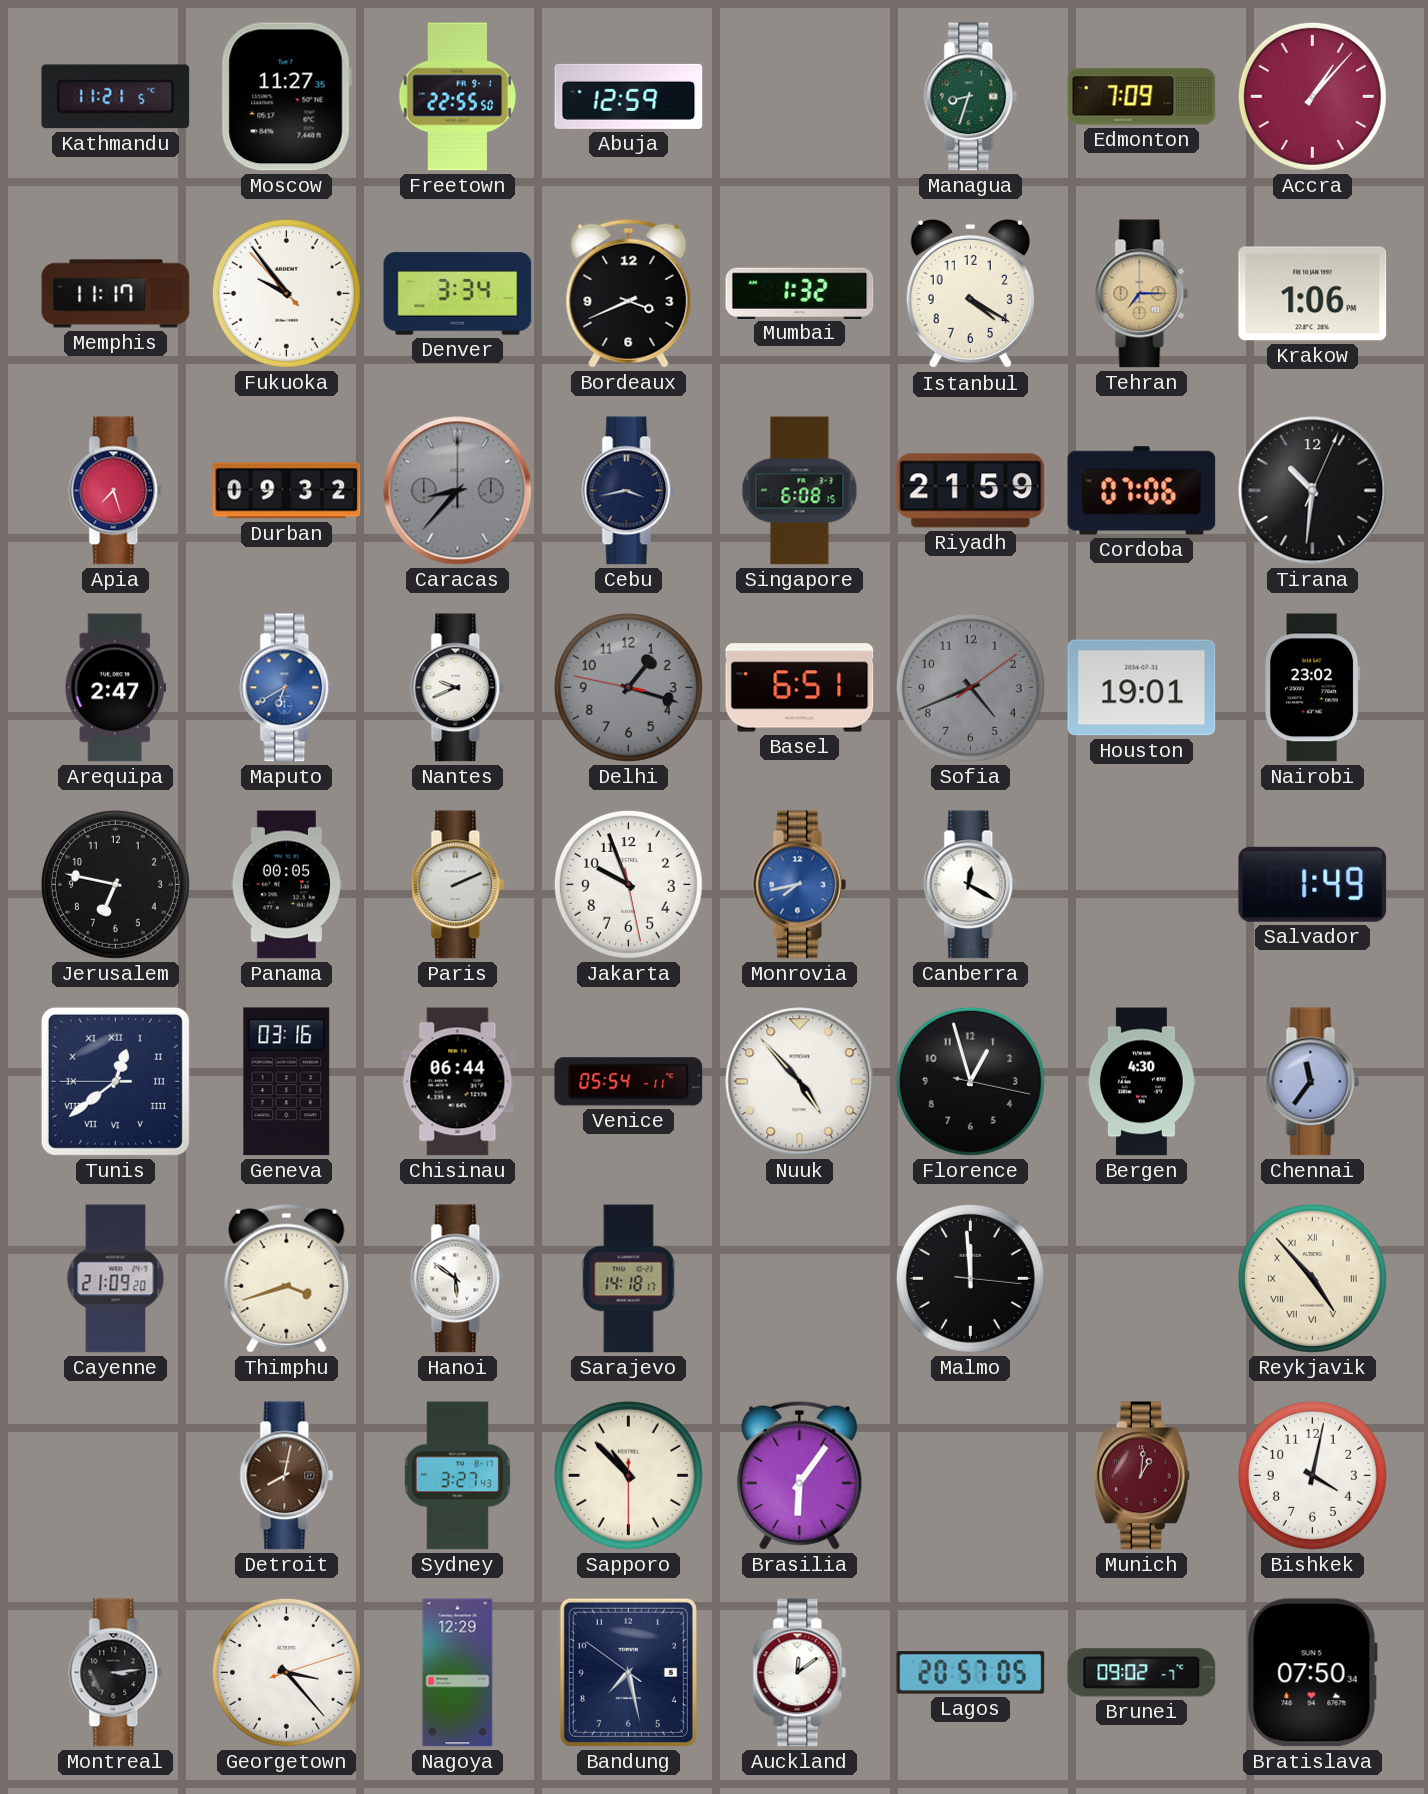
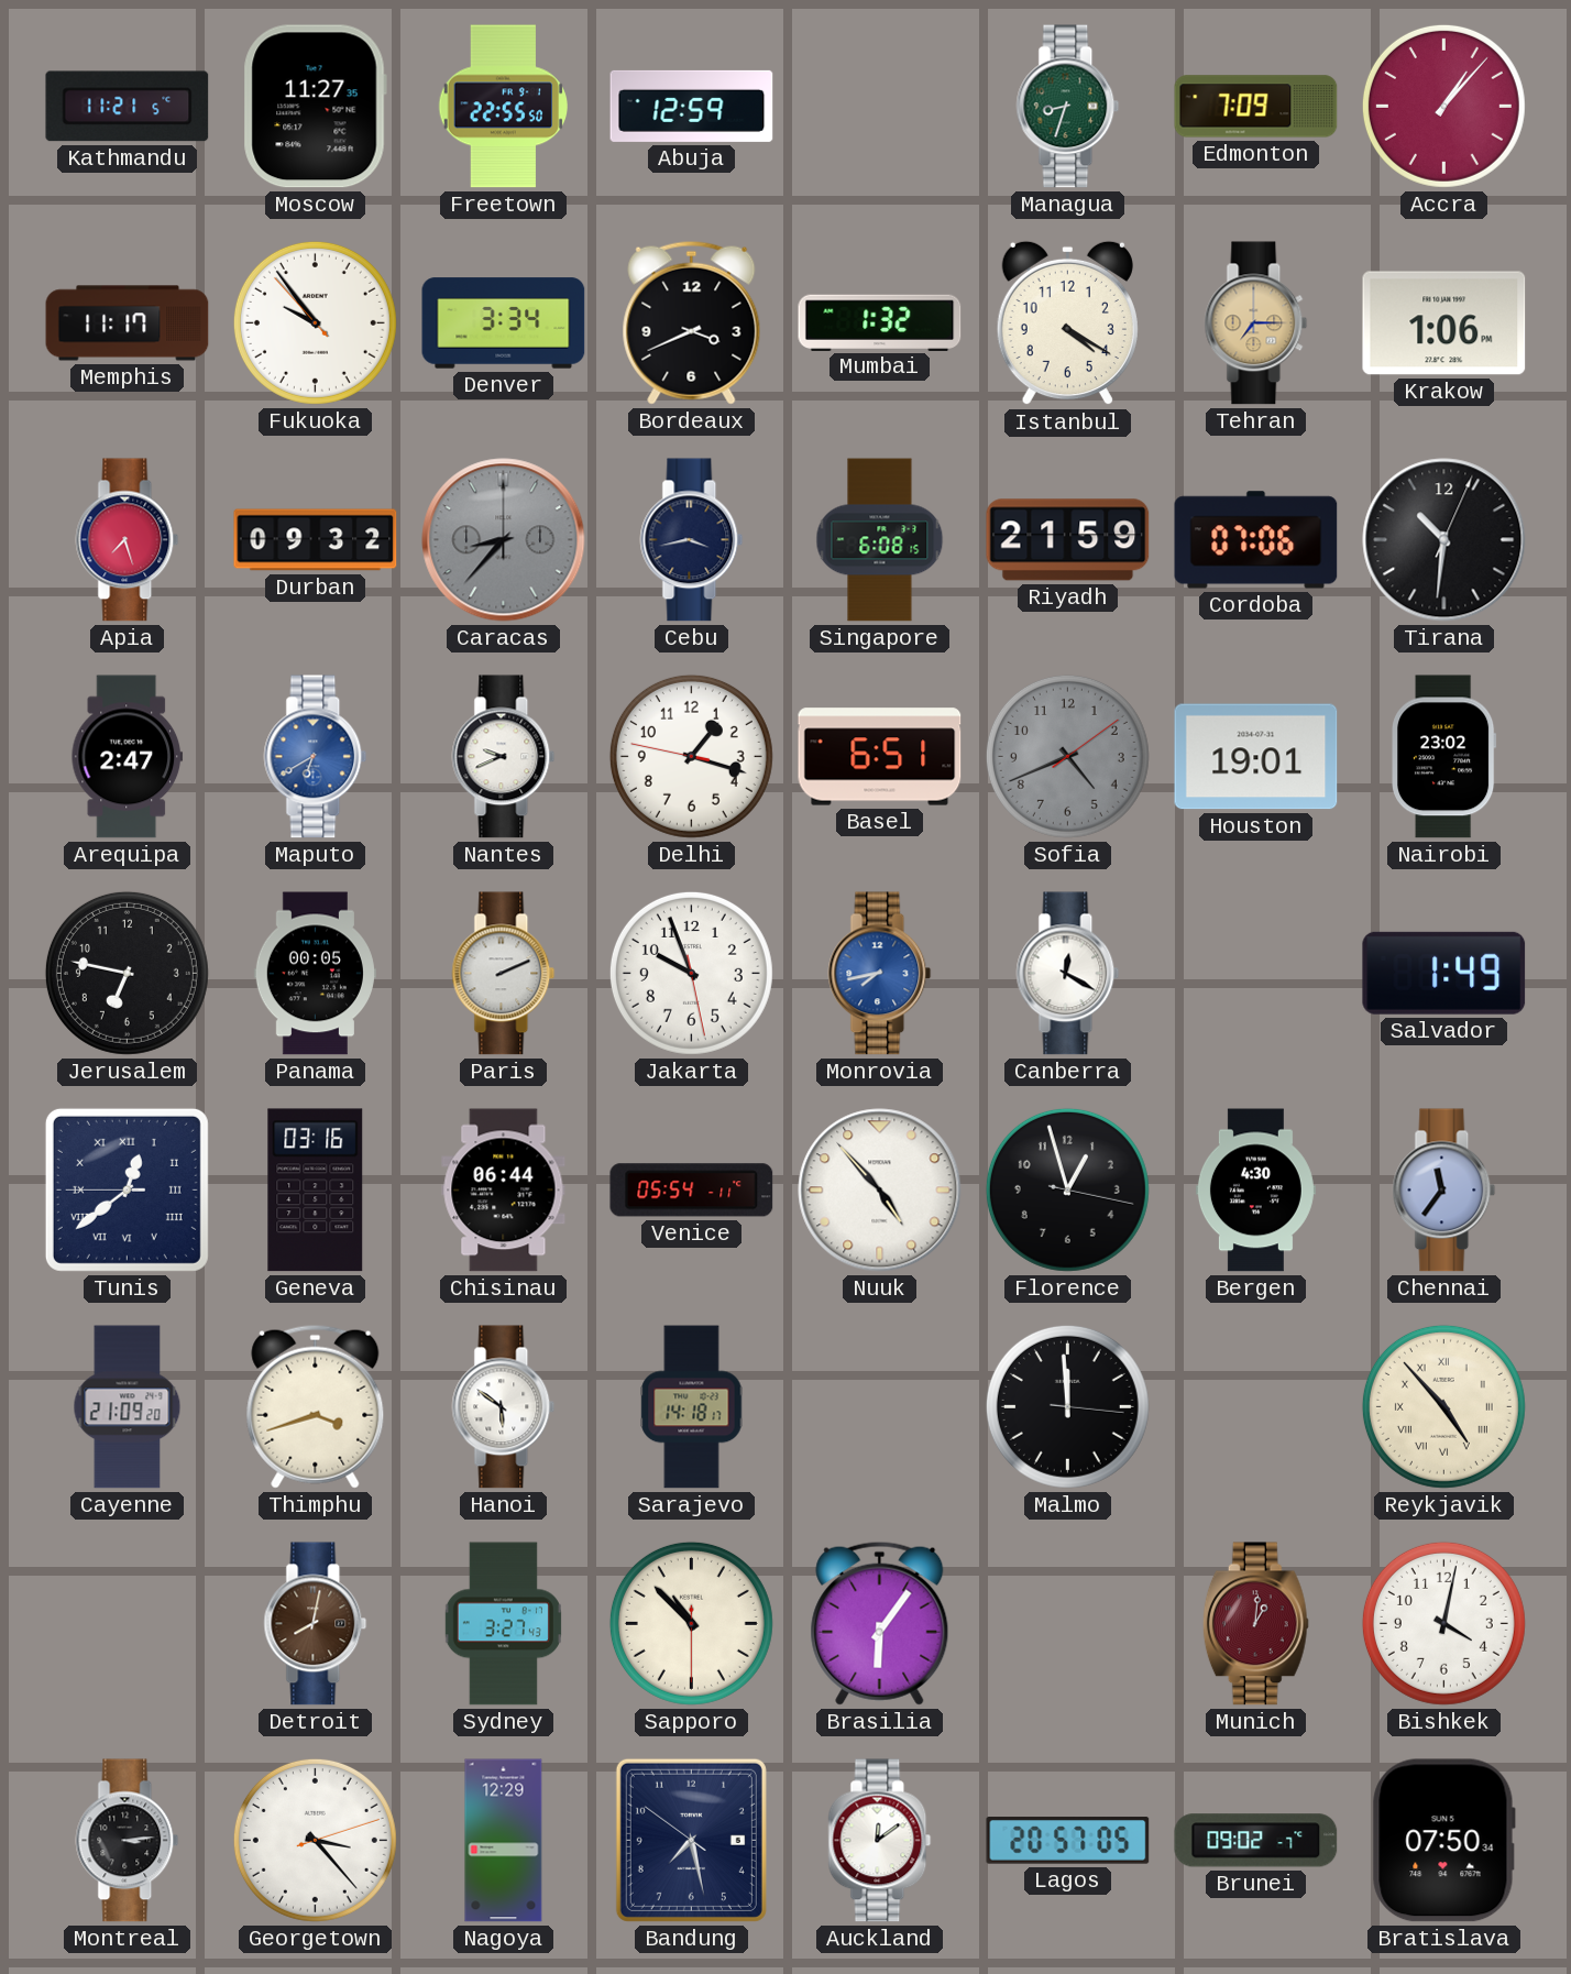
Delhi dial: grey -> white
